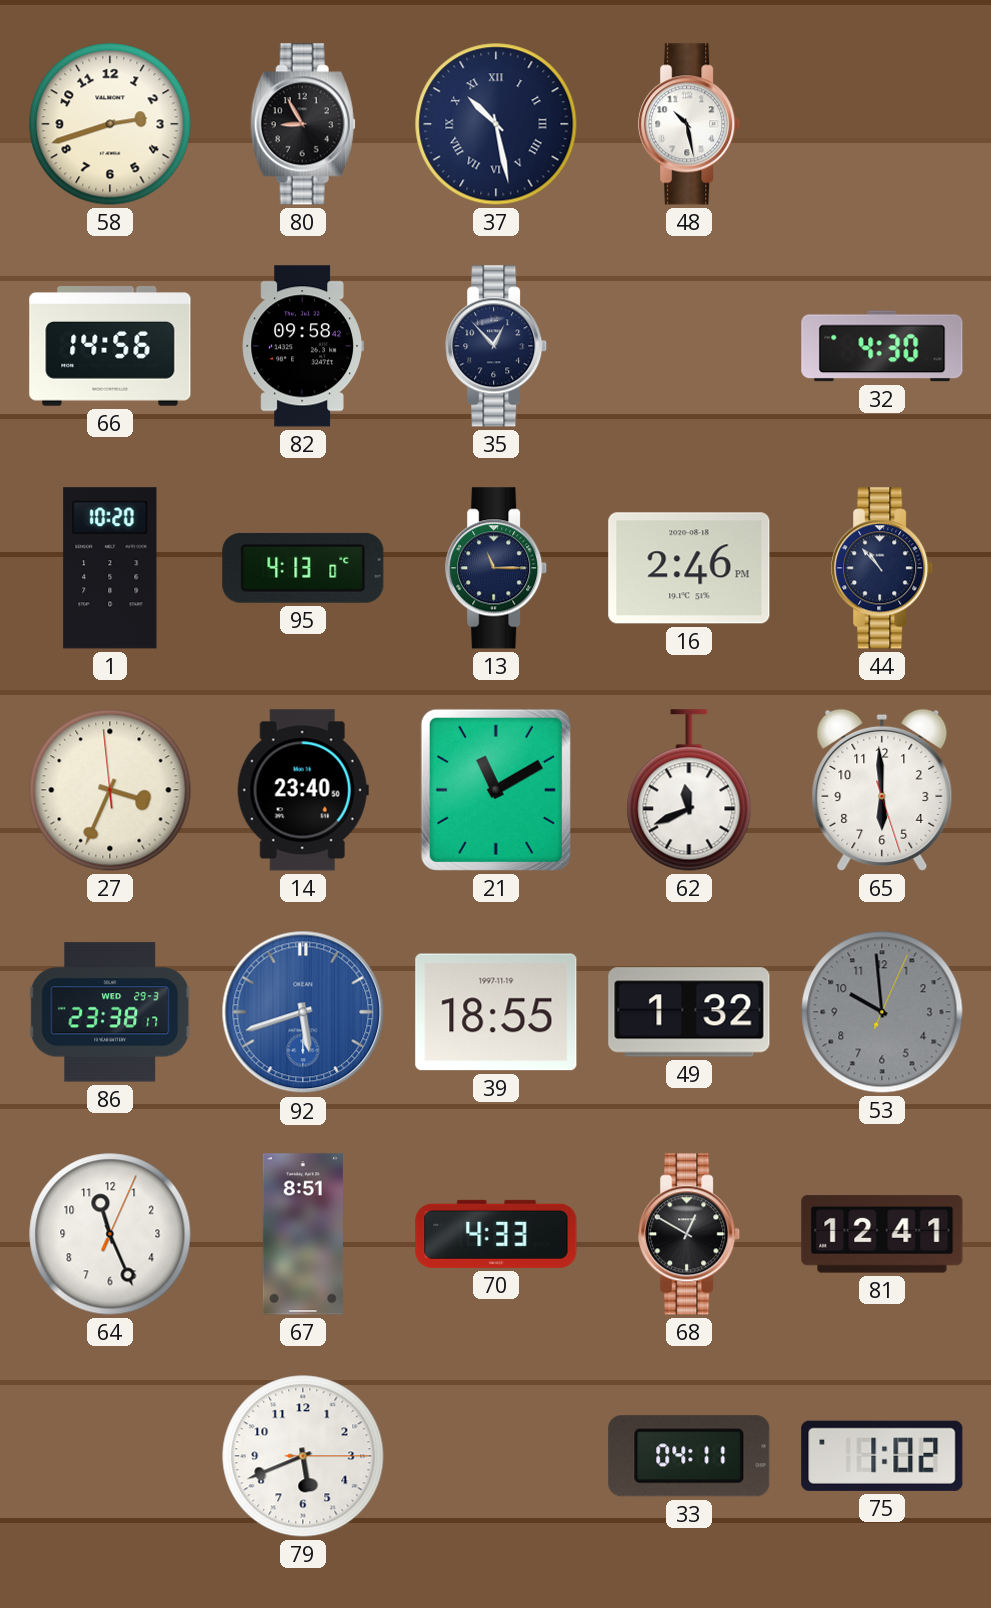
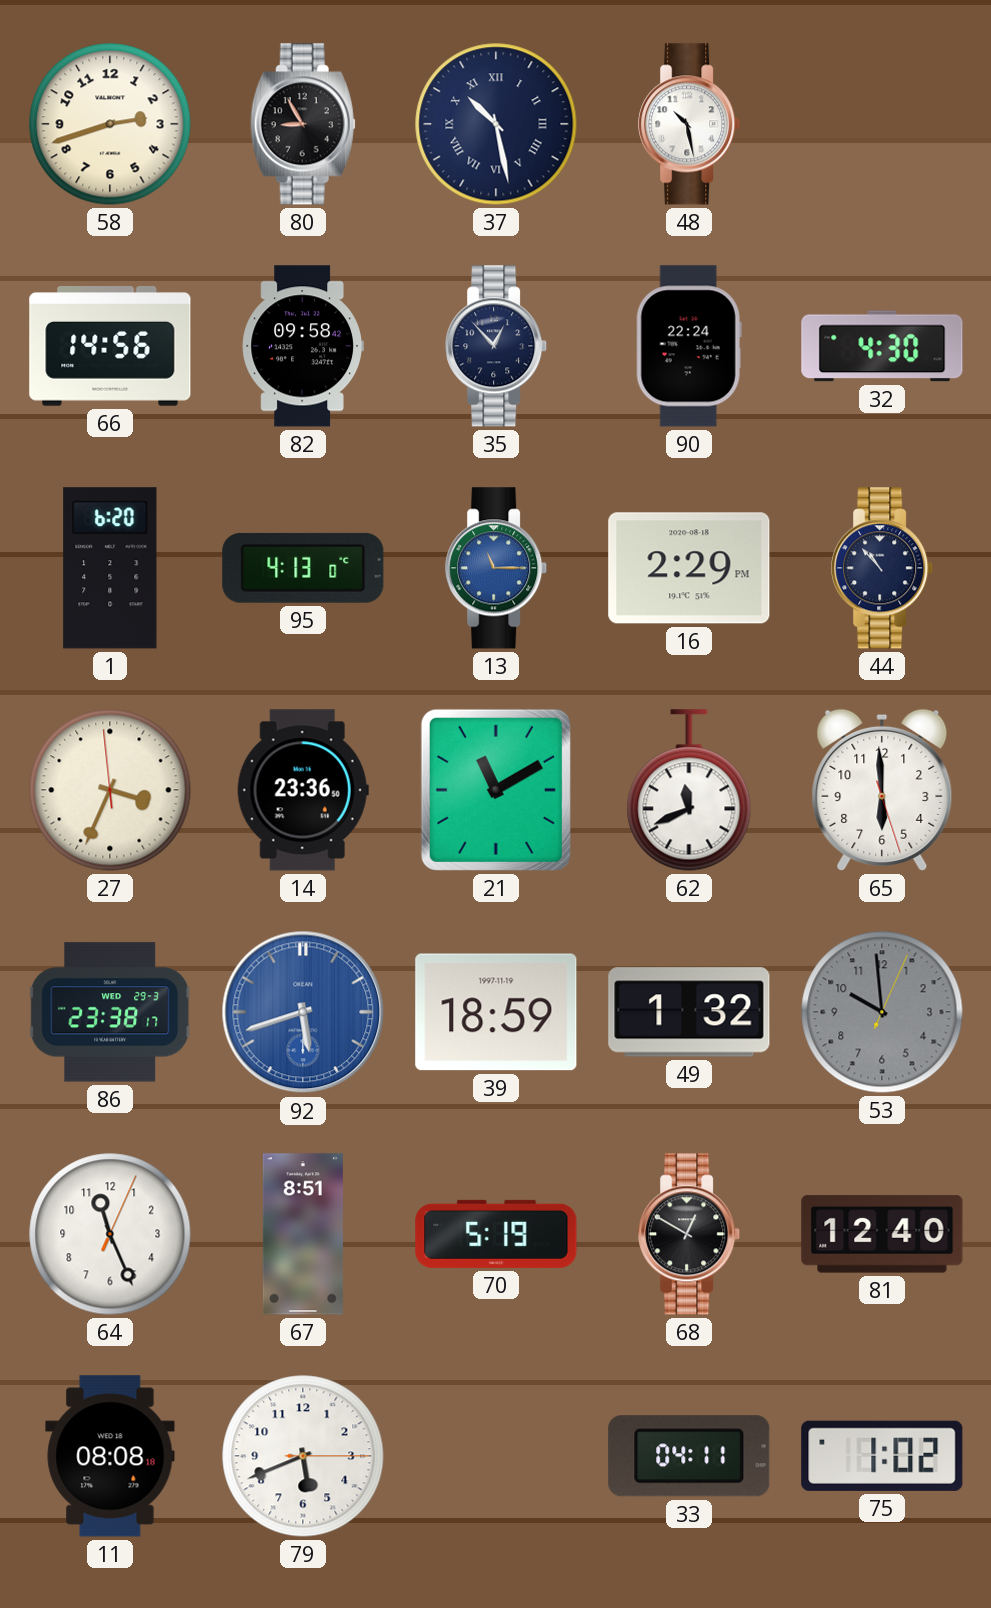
90: none -> 22:24
1: 10:20 -> 6:20
13 dial: navy -> blue
16: 2:46 -> 2:29
14: 23:40 -> 23:36
39: 18:55 -> 18:59
70: 4:33 -> 5:19
81: 12:41 -> 12:40
11: none -> 08:08
